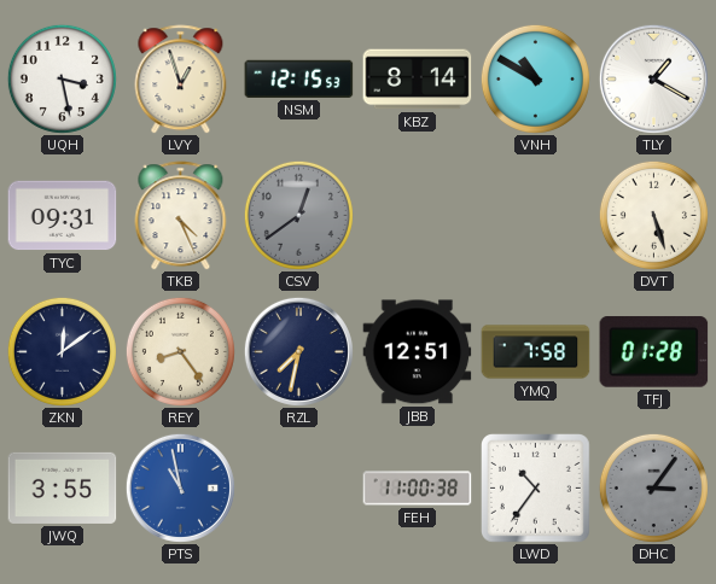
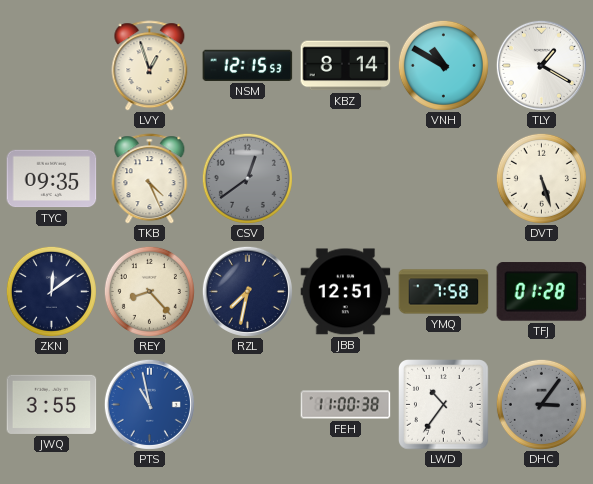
UQH: 3:28 -> none
TYC: 09:31 -> 09:35
REY: 8:24 -> 8:23
